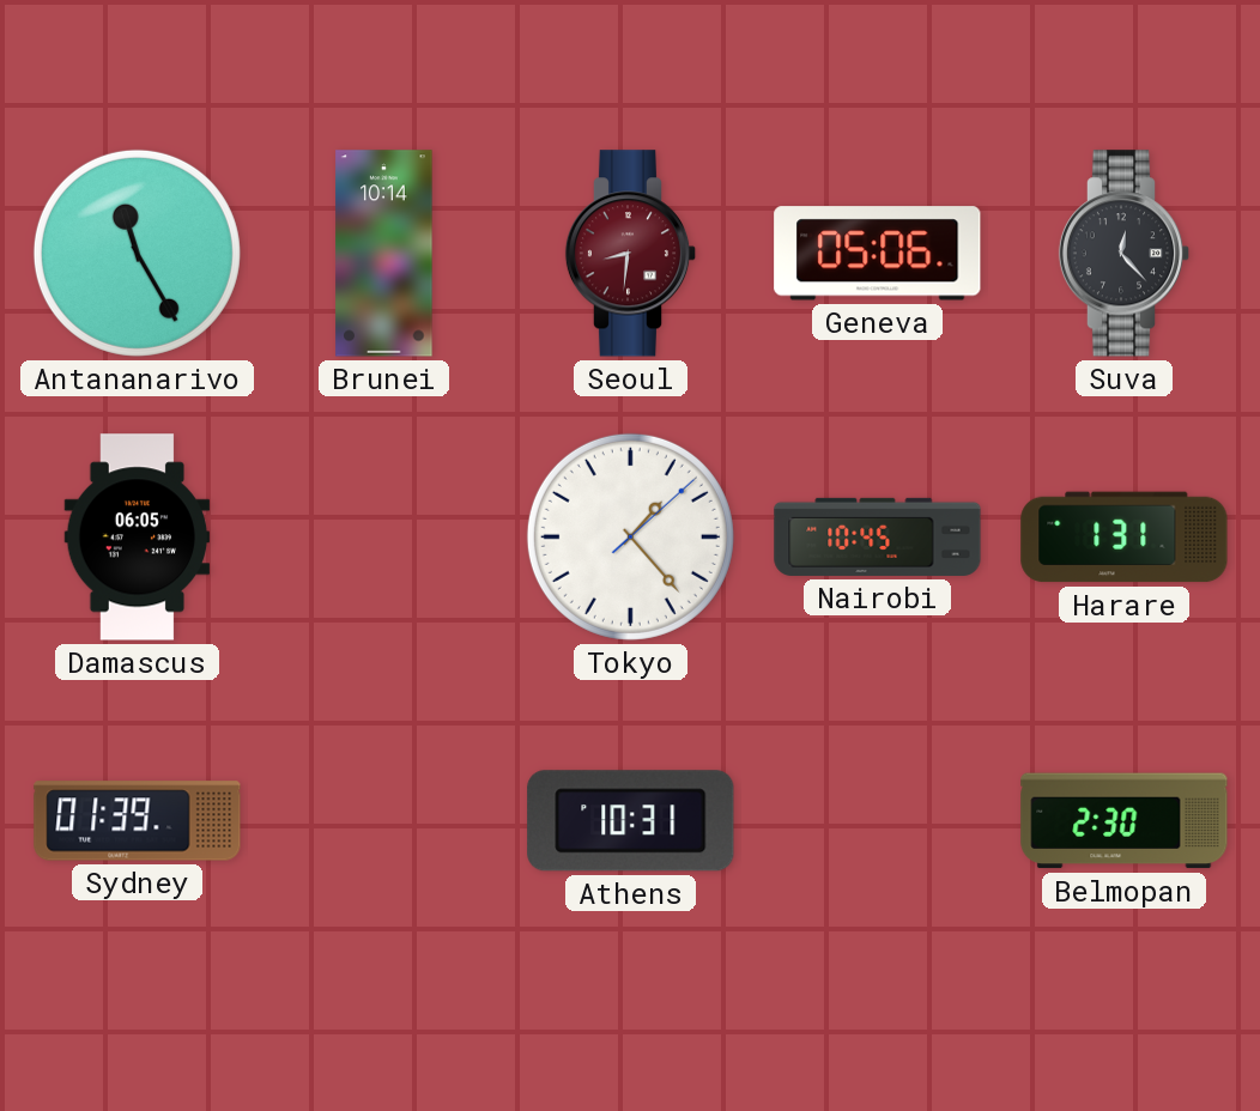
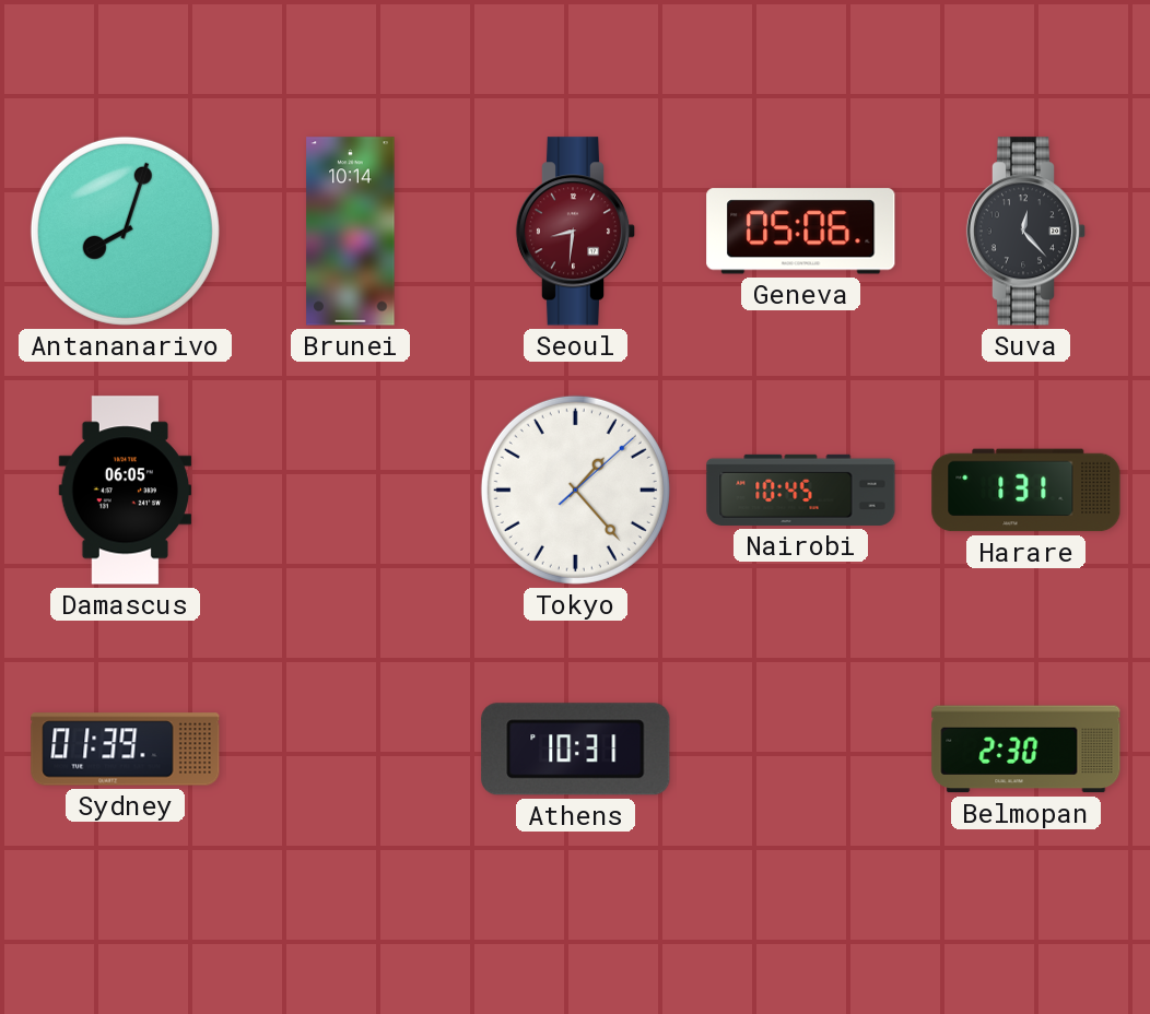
Antananarivo: 11:25 -> 8:03
